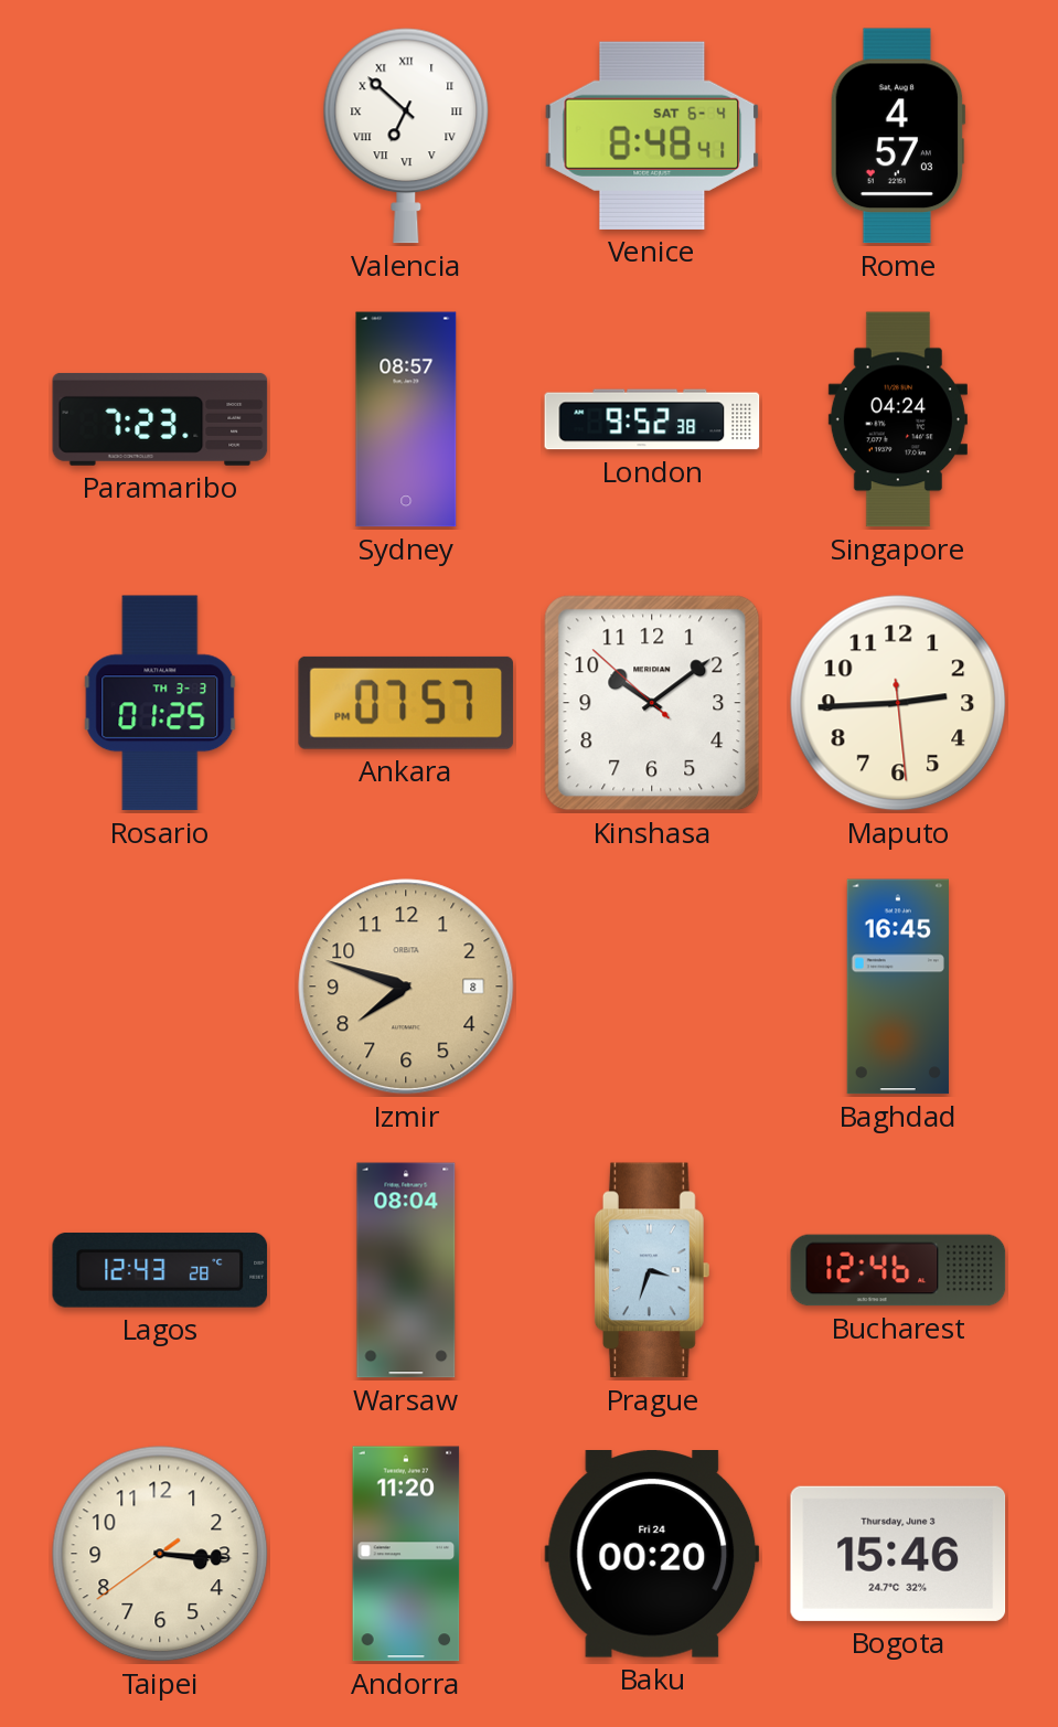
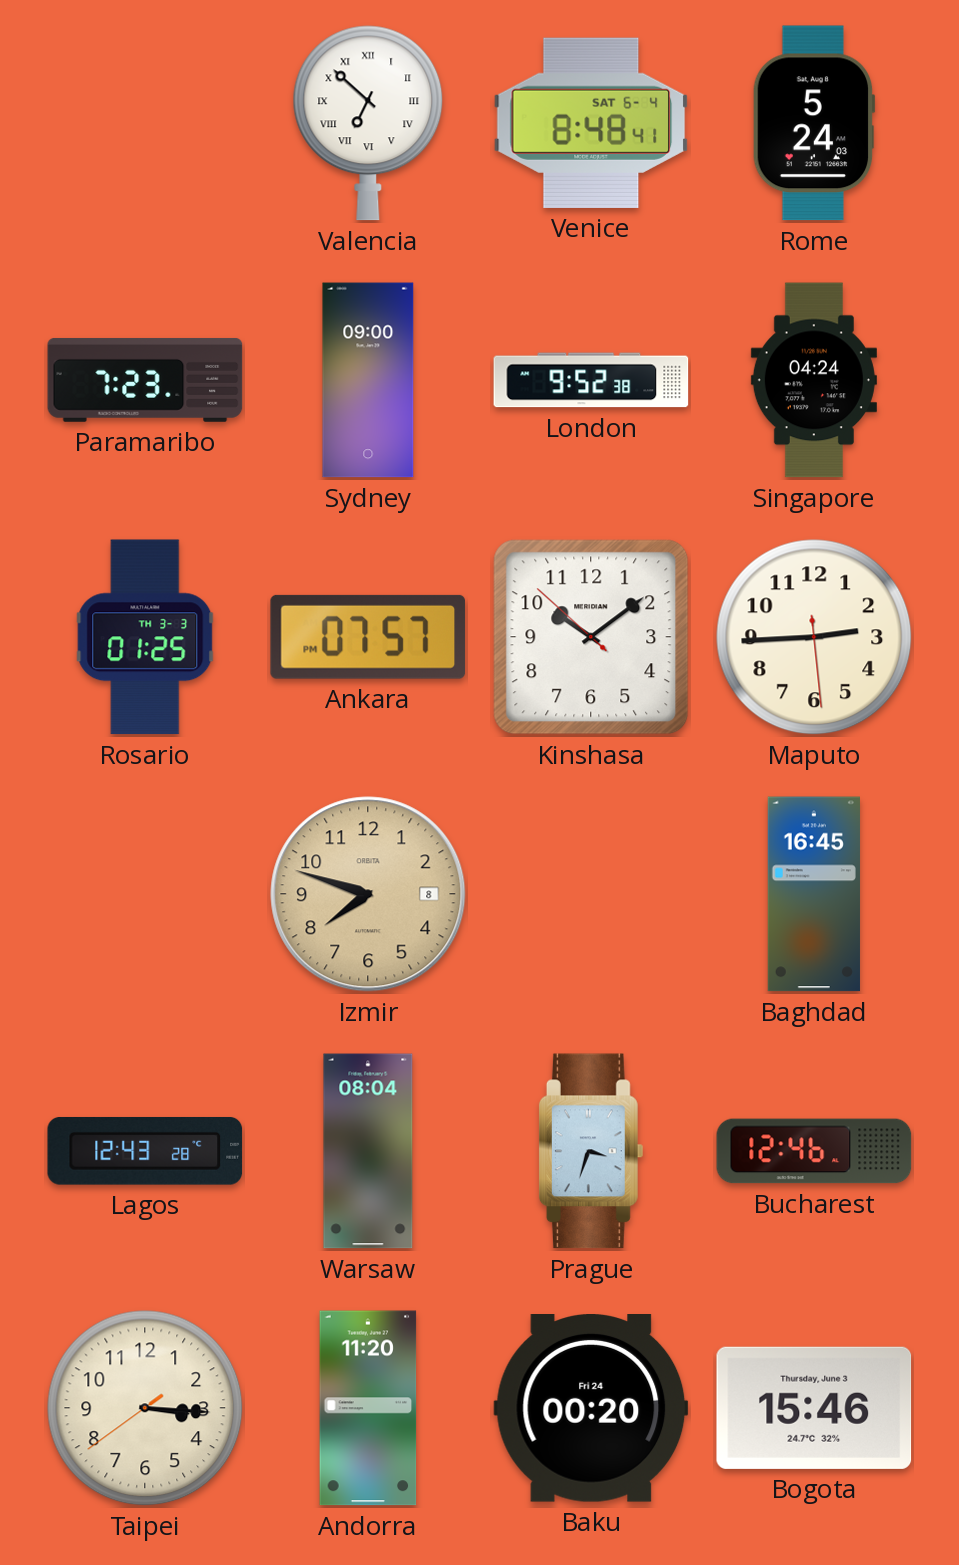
Rome: 4:57 -> 5:24
Sydney: 08:57 -> 09:00
